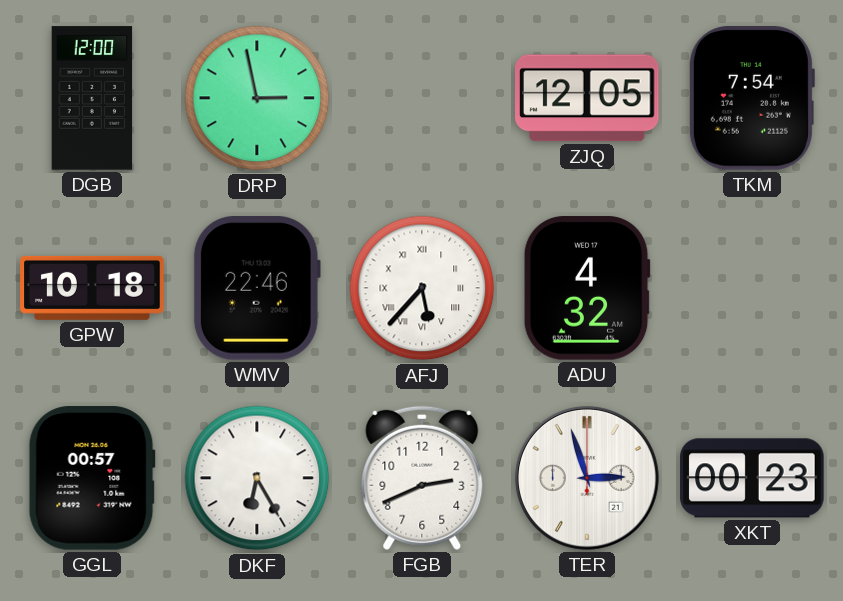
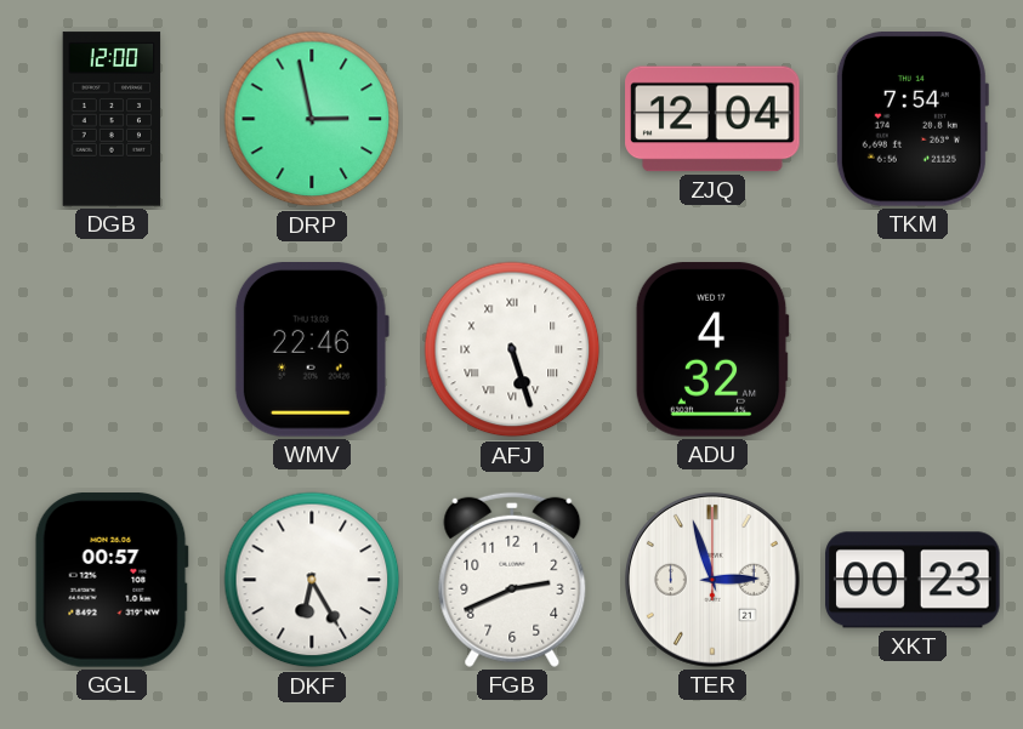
ZJQ: 12:05 -> 12:04
GPW: 10:18 -> none
AFJ: 5:37 -> 5:27
